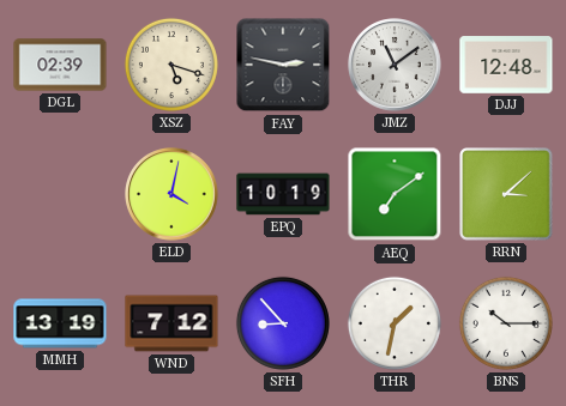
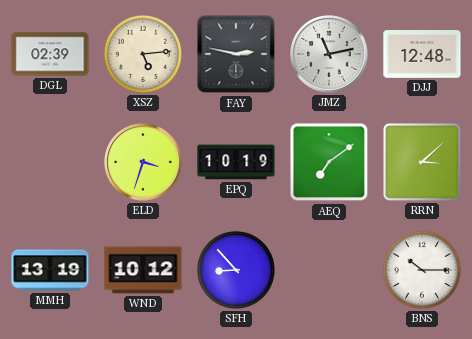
XSZ: 5:18 -> 5:14
JMZ: 11:09 -> 11:13
ELD: 4:02 -> 3:33
WND: 7:12 -> 10:12
THR: 1:32 -> none
